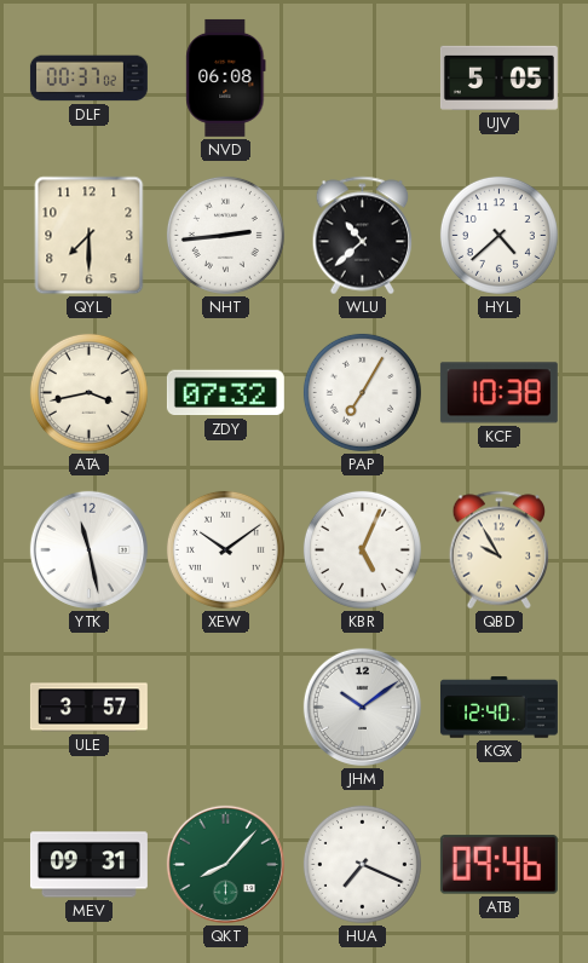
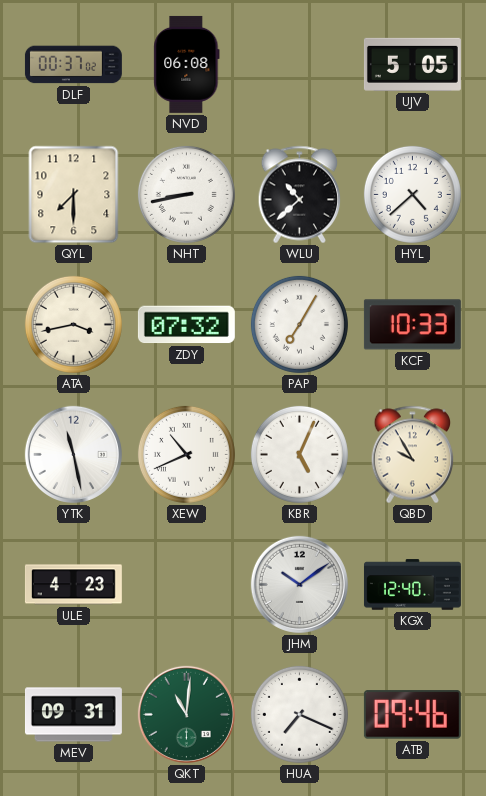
NHT: 2:44 -> 8:43
KCF: 10:38 -> 10:33
XEW: 10:09 -> 10:41
ULE: 3:57 -> 4:23
QKT: 8:07 -> 11:01
